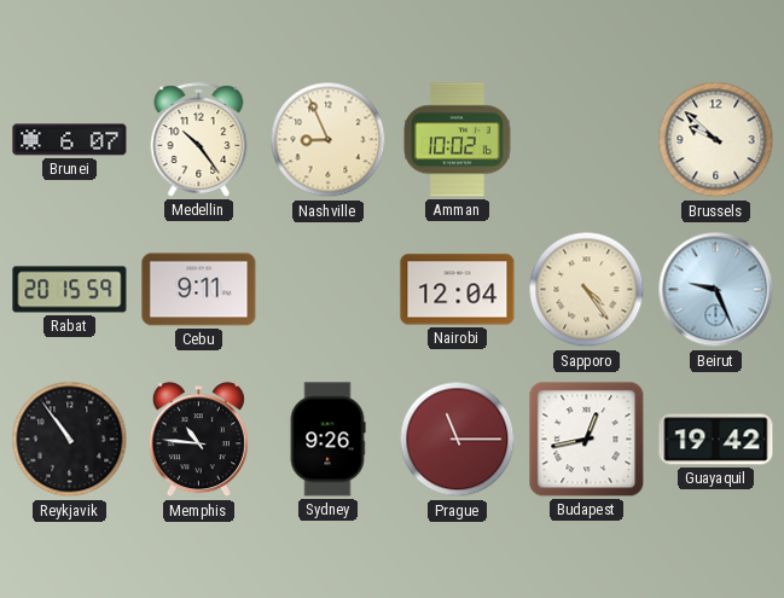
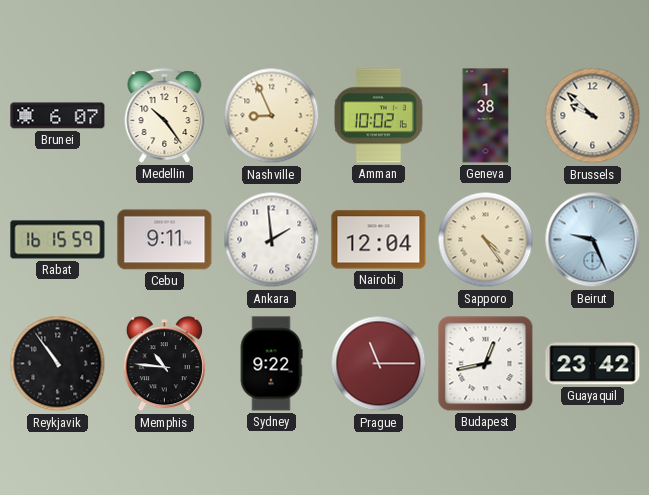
Geneva: none -> 1:38
Rabat: 20:15 -> 16:15
Ankara: none -> 1:59
Sydney: 9:26 -> 9:22
Guayaquil: 19:42 -> 23:42
